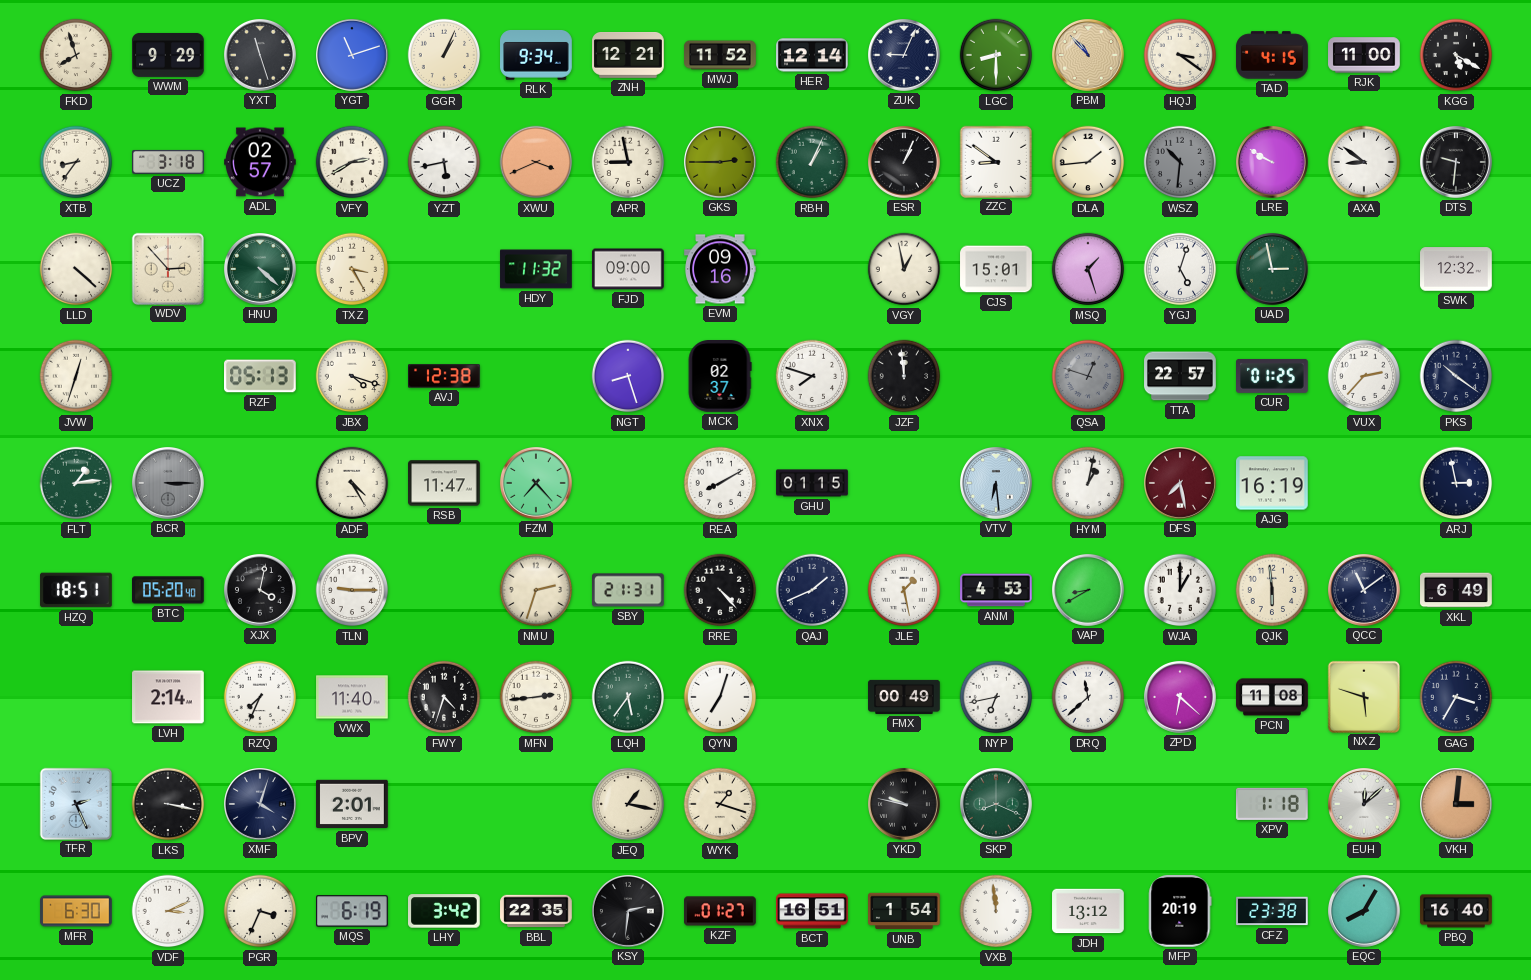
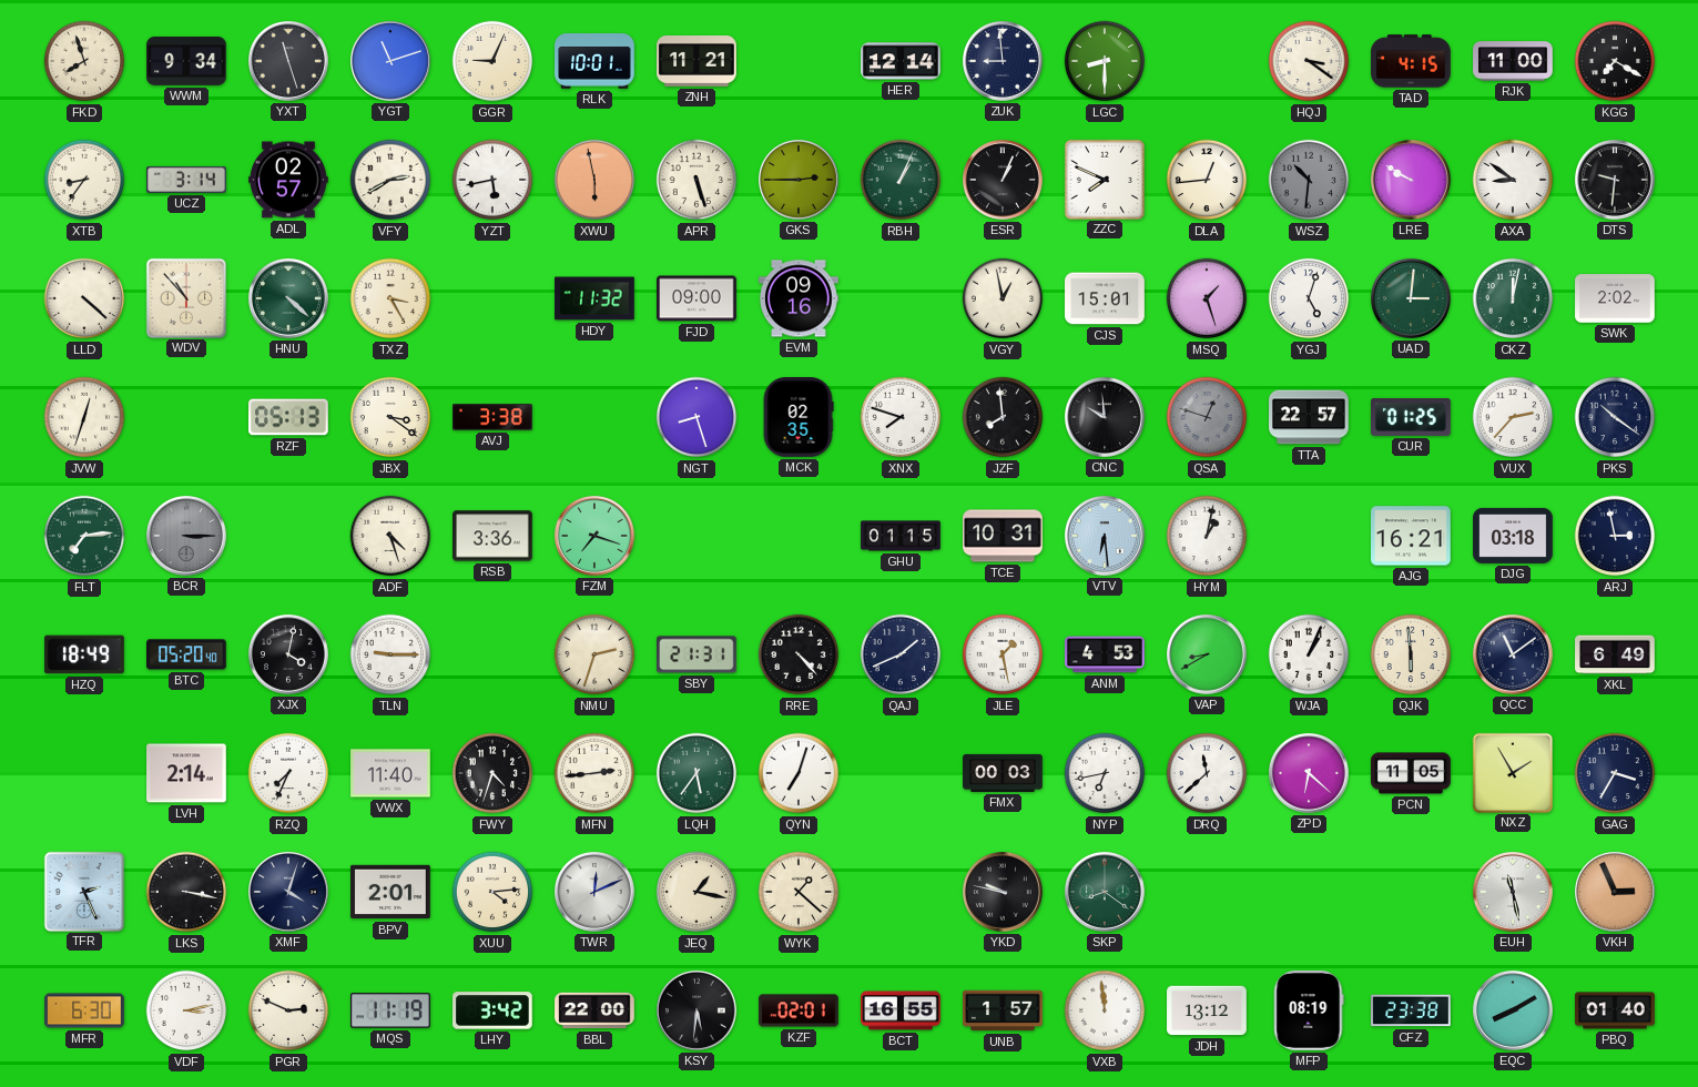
WWM: 9:29 -> 9:34
GGR: 1:04 -> 9:04
RLK: 9:34 -> 10:01
ZNH: 12:21 -> 11:21
MWJ: 11:52 -> none
ZUK: 9:04 -> 8:59
PBM: 10:53 -> none
KGG: 5:20 -> 7:20
UCZ: 3:18 -> 3:14
XWU: 3:41 -> 5:58
APR: 8:58 -> 5:27
ZZC: 8:51 -> 7:49
DLA: 1:44 -> 12:44
WDV: 2:53 -> 10:53
UAD: 2:58 -> 3:01
CKZ: none -> 12:02
SWK: 12:32 -> 2:02
JBX: 4:18 -> 3:21
AVJ: 12:38 -> 3:38
MCK: 02:37 -> 02:35
JZF: 11:59 -> 7:59
CNC: none -> 9:59
FLT: 1:14 -> 7:14
ADF: 4:25 -> 4:27
RSB: 11:47 -> 3:36
FZM: 7:23 -> 7:18
REA: 8:10 -> none
TCE: none -> 10:31
DFS: 7:28 -> none
AJG: 16:19 -> 16:21
DJG: none -> 03:18
HZQ: 18:51 -> 18:49
WJA: 1:00 -> 1:04
FMX: 00:49 -> 00:03
PCN: 11:08 -> 11:05
NXZ: 5:48 -> 1:55
XUU: none -> 4:14
TWR: none -> 12:11
WYK: 1:18 -> 1:22
SKP: 8:19 -> 8:21
XPV: 1:18 -> none
EUH: 12:08 -> 11:28
VKH: 3:01 -> 2:56
VDF: 3:11 -> 3:13
PGR: 3:34 -> 2:49
MQS: 6:19 -> 11:19
BBL: 22:35 -> 22:00
KSY: 2:31 -> 5:31
KZF: 01:27 -> 02:01
BCT: 16:51 -> 16:55
UNB: 1:54 -> 1:57
MFP: 20:19 -> 08:19
EQC: 8:05 -> 8:10
PBQ: 16:40 -> 01:40
